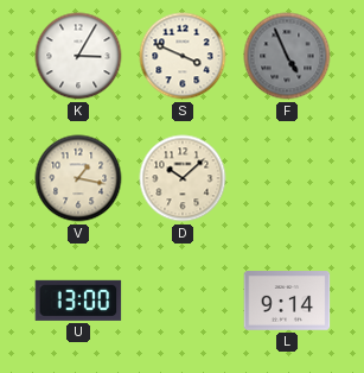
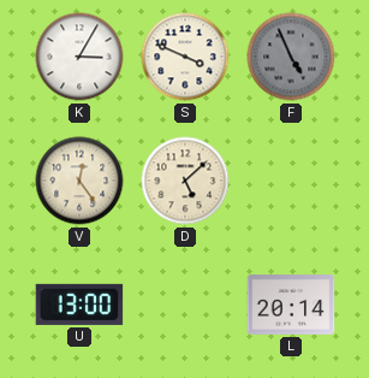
V: 1:17 -> 12:24
D: 10:08 -> 5:08
L: 9:14 -> 20:14
